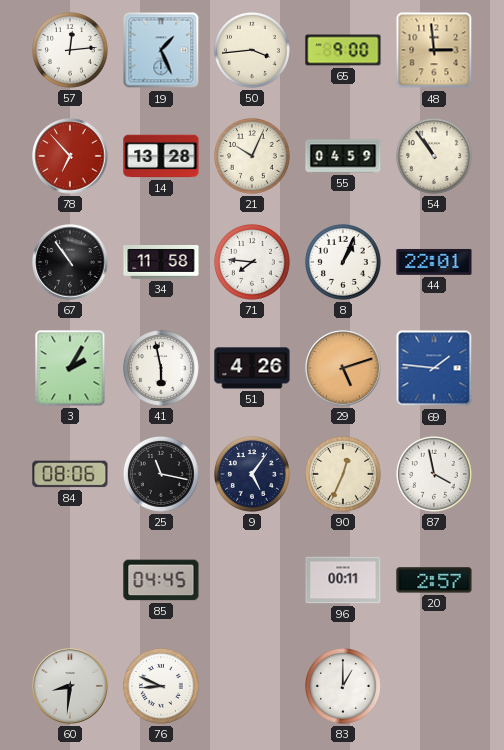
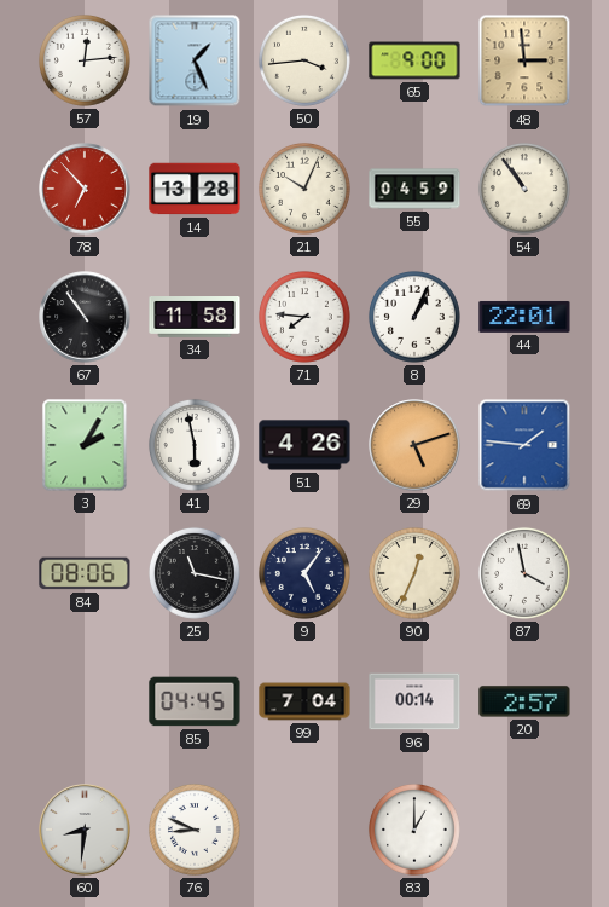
99: none -> 7:04
96: 00:11 -> 00:14
